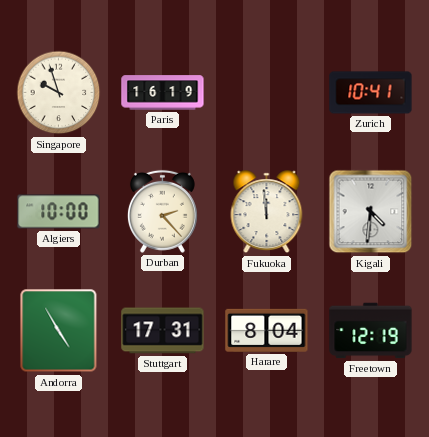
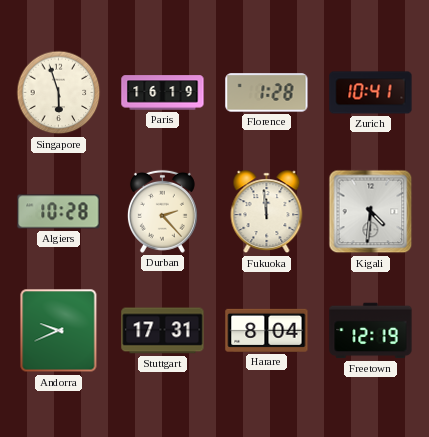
Singapore: 9:57 -> 5:57
Florence: none -> 1:28
Algiers: 10:00 -> 10:28
Andorra: 4:55 -> 9:41
